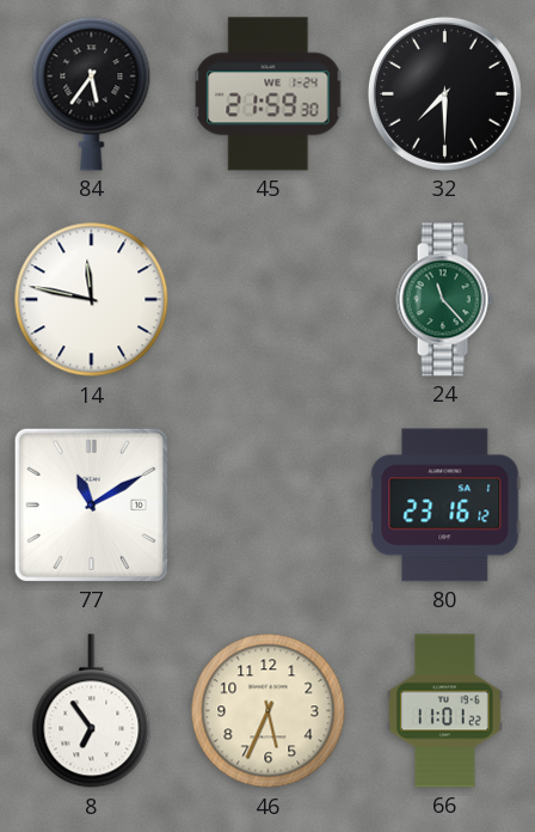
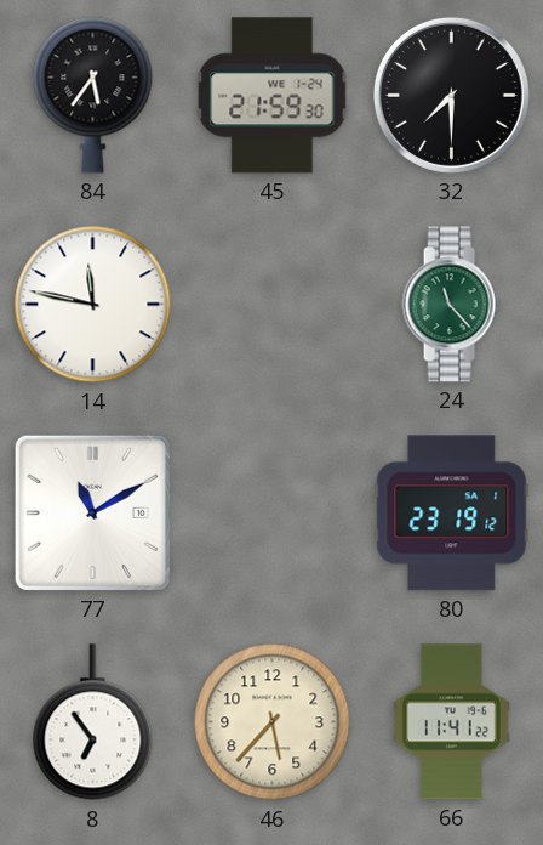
80: 23:16 -> 23:19
46: 5:34 -> 5:37
66: 11:01 -> 11:41
